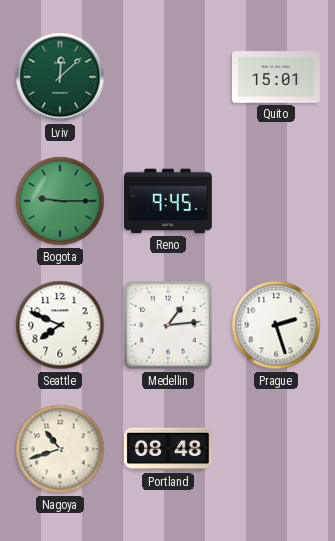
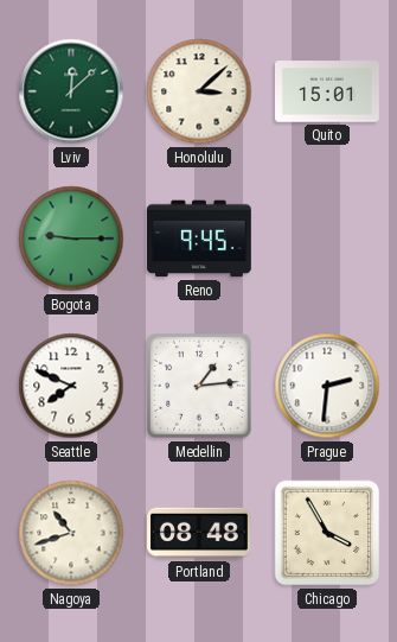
Honolulu: none -> 3:08
Prague: 2:27 -> 2:31
Chicago: none -> 3:55
